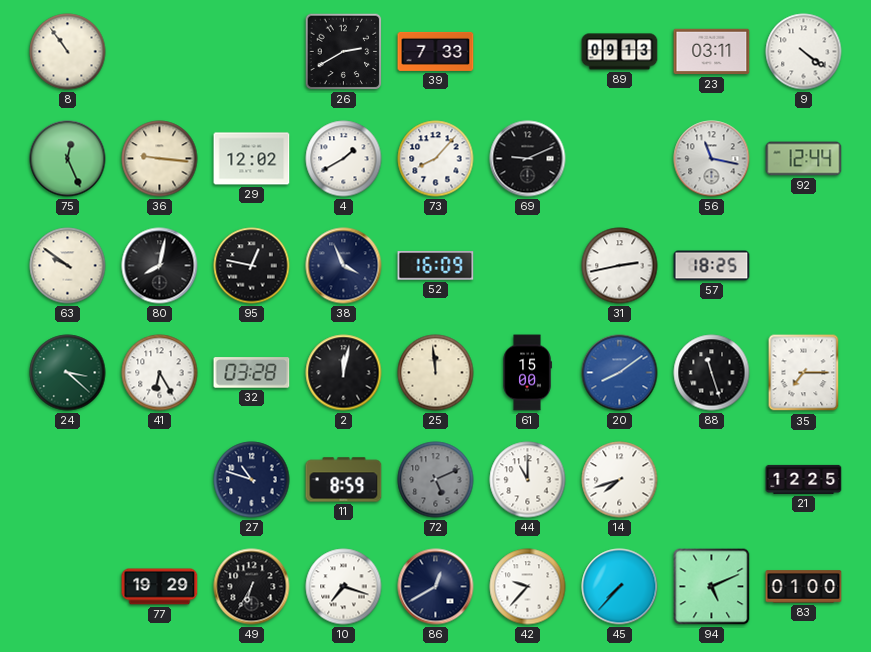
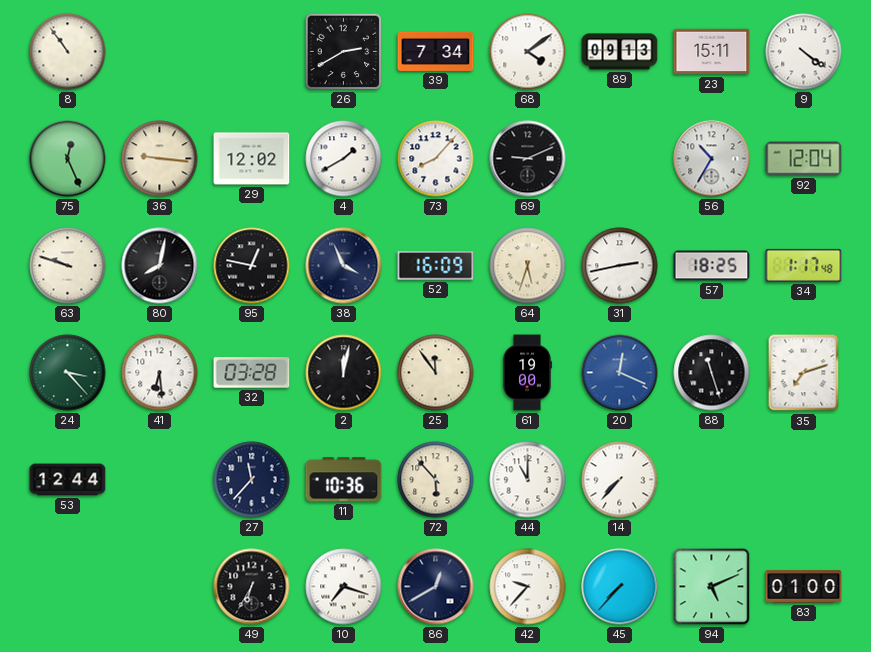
39: 7:33 -> 7:34
68: none -> 4:09
23: 03:11 -> 15:11
56: 11:17 -> 10:35
92: 12:44 -> 12:04
63: 9:51 -> 9:48
64: none -> 5:33
34: none -> 1:17
24: 3:22 -> 3:23
41: 6:25 -> 6:29
25: 11:59 -> 11:54
61: 15:00 -> 19:00
20: 8:09 -> 12:19
35: 7:15 -> 7:12
53: none -> 12:44
27: 10:48 -> 11:37
11: 8:59 -> 10:36
72: 5:11 -> 5:53
72 dial: grey -> cream
14: 7:42 -> 7:37
21: 12:25 -> none
77: 19:29 -> none
